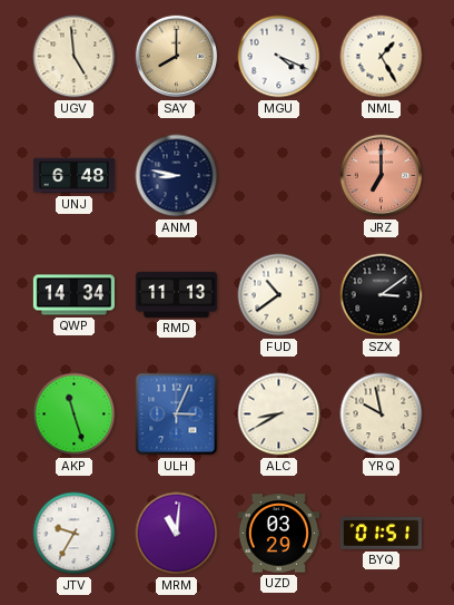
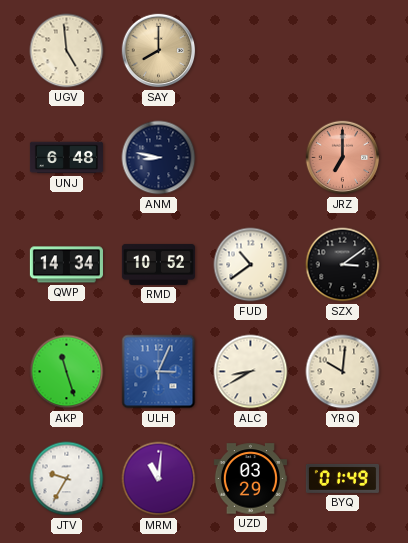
MGU: 4:19 -> none
NML: 1:25 -> none
RMD: 11:13 -> 10:52
YRQ: 9:58 -> 10:01
BYQ: 01:51 -> 01:49
